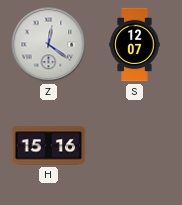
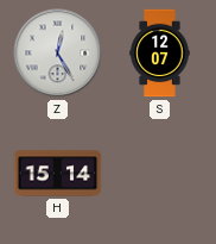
Z: 12:21 -> 12:25
H: 15:16 -> 15:14
